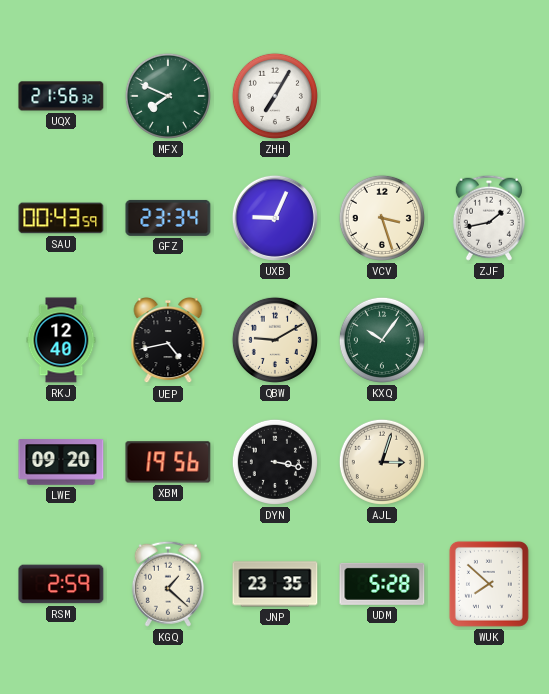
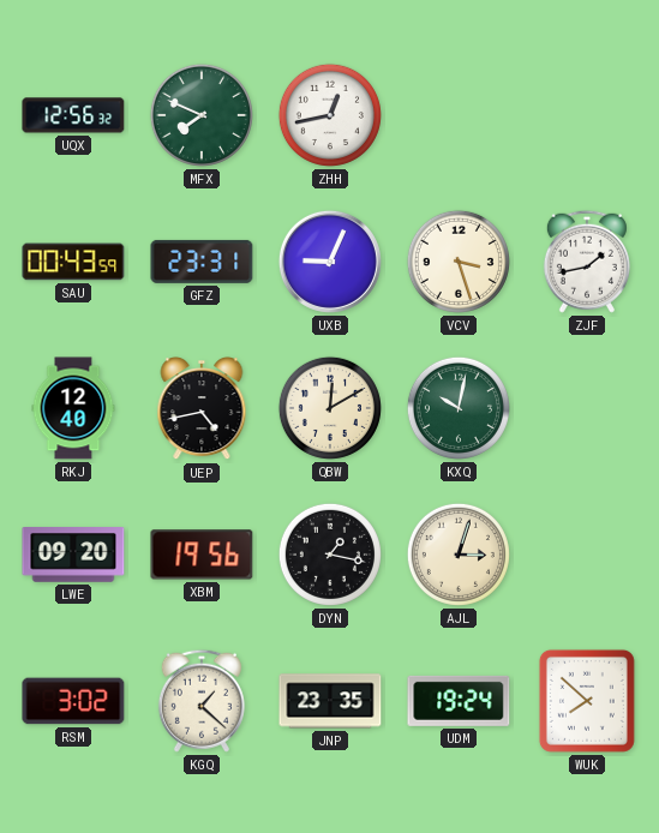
UQX: 21:56 -> 12:56
ZHH: 7:05 -> 12:43
GFZ: 23:34 -> 23:31
QBW: 9:10 -> 12:10
KXQ: 10:06 -> 10:02
DYN: 3:17 -> 1:17
RSM: 2:59 -> 3:02
UDM: 5:28 -> 19:24
